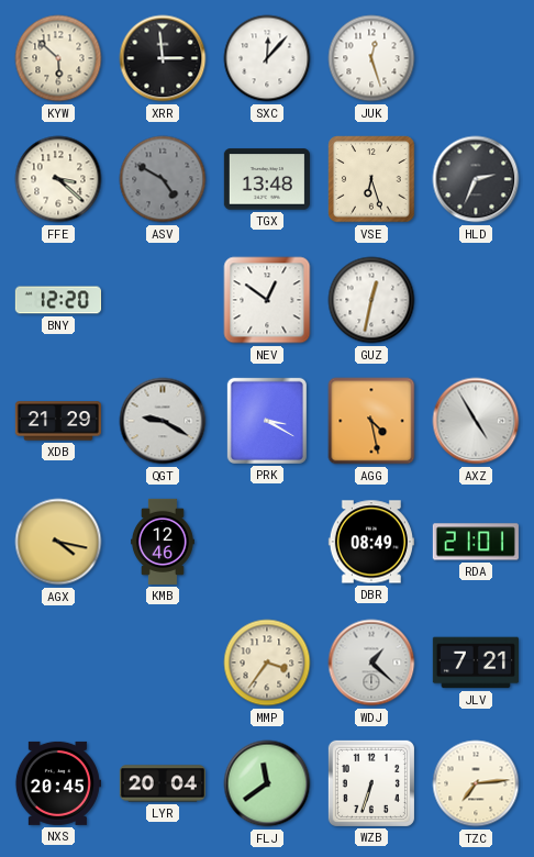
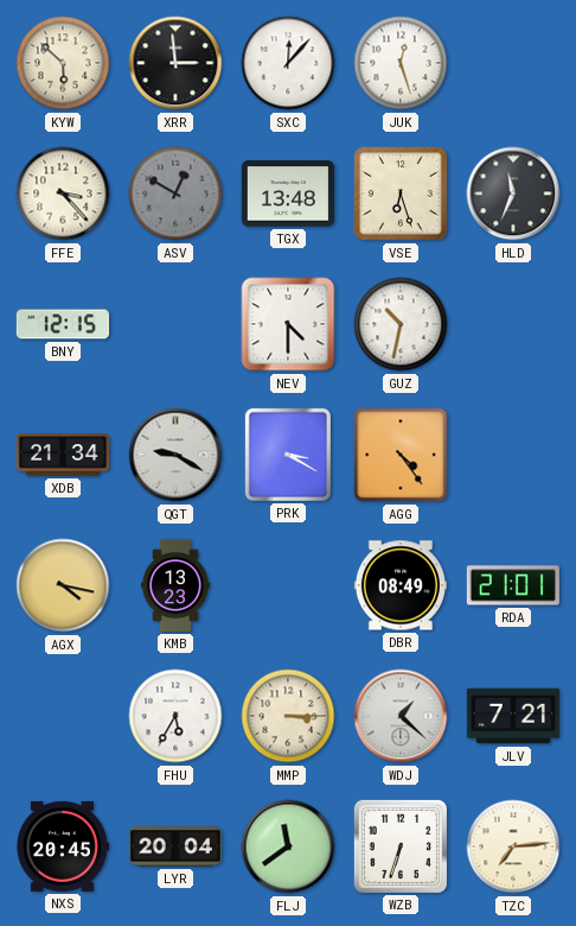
FFE: 3:22 -> 3:23
ASV: 4:50 -> 12:50
HLD: 2:34 -> 11:34
BNY: 12:20 -> 12:15
NEV: 12:51 -> 4:30
GUZ: 12:32 -> 10:32
XDB: 21:29 -> 21:34
AGG: 4:28 -> 4:24
AXZ: 4:55 -> none
KMB: 12:46 -> 13:23
FHU: none -> 5:35
MMP: 3:36 -> 3:15
